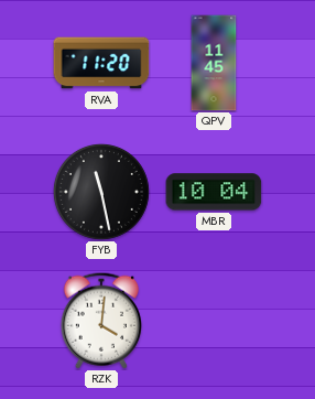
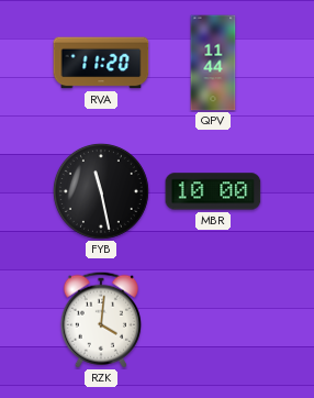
QPV: 11:45 -> 11:44
MBR: 10:04 -> 10:00
